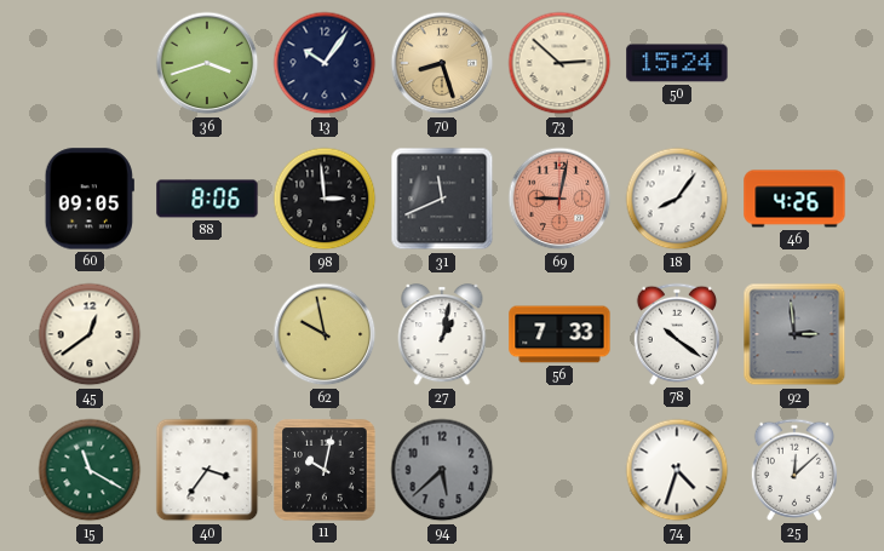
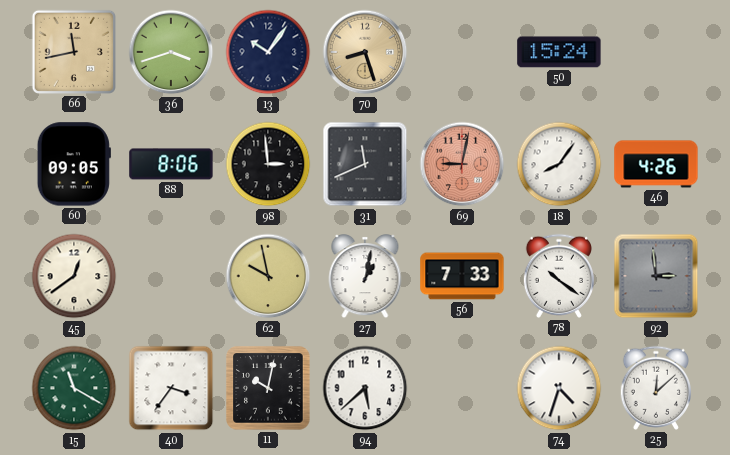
66: none -> 11:43
73: 2:52 -> none
94 dial: grey -> white
